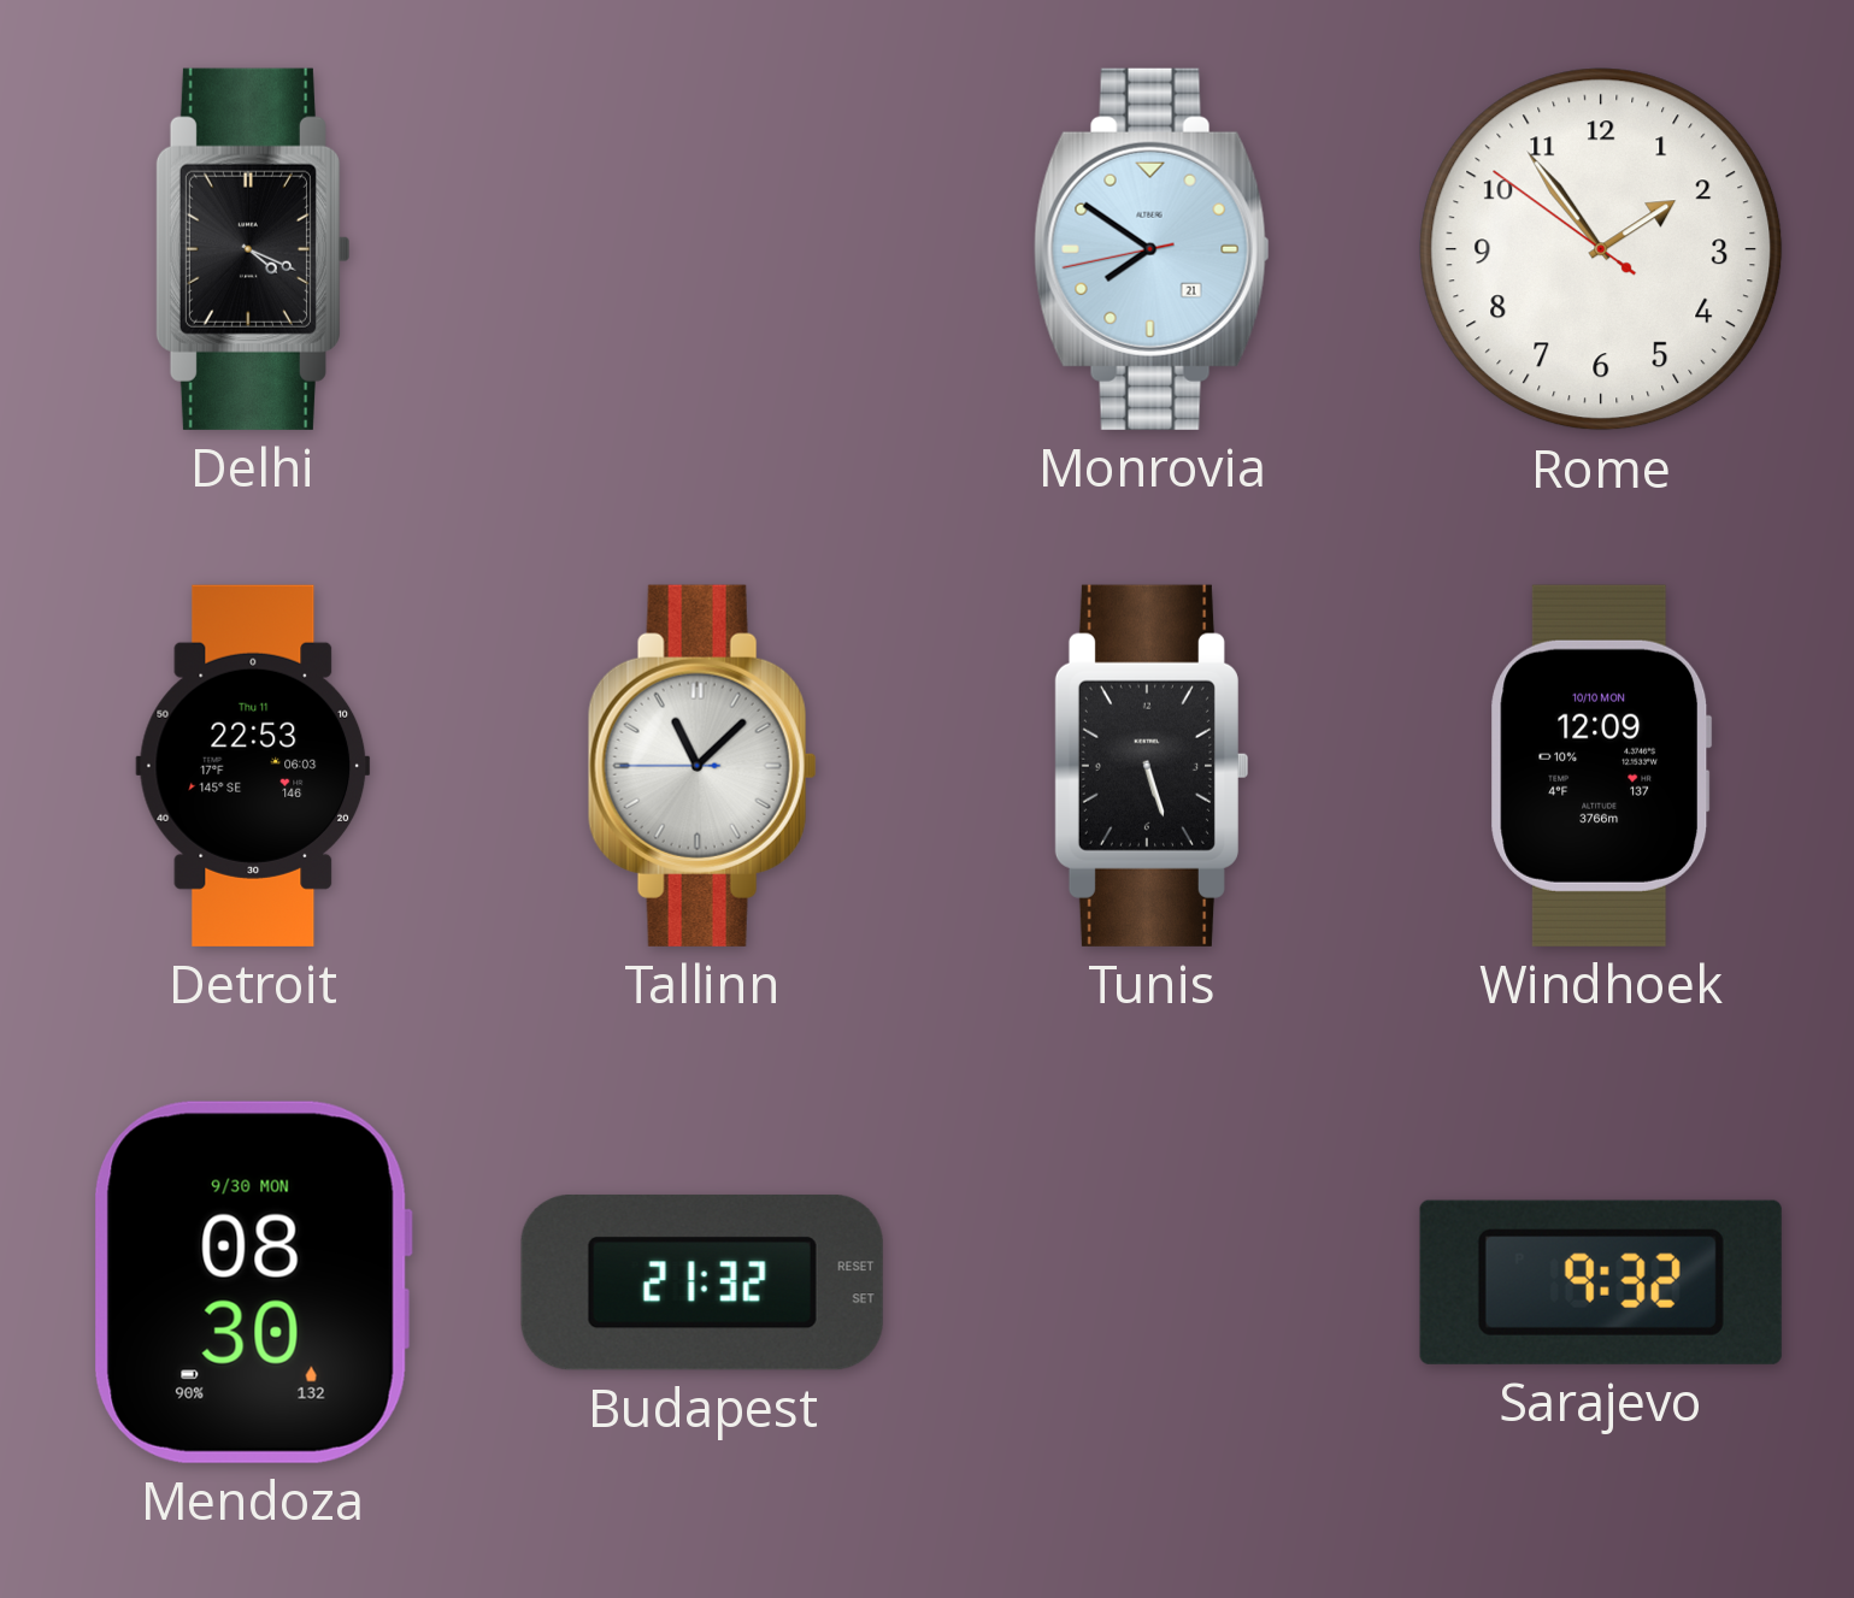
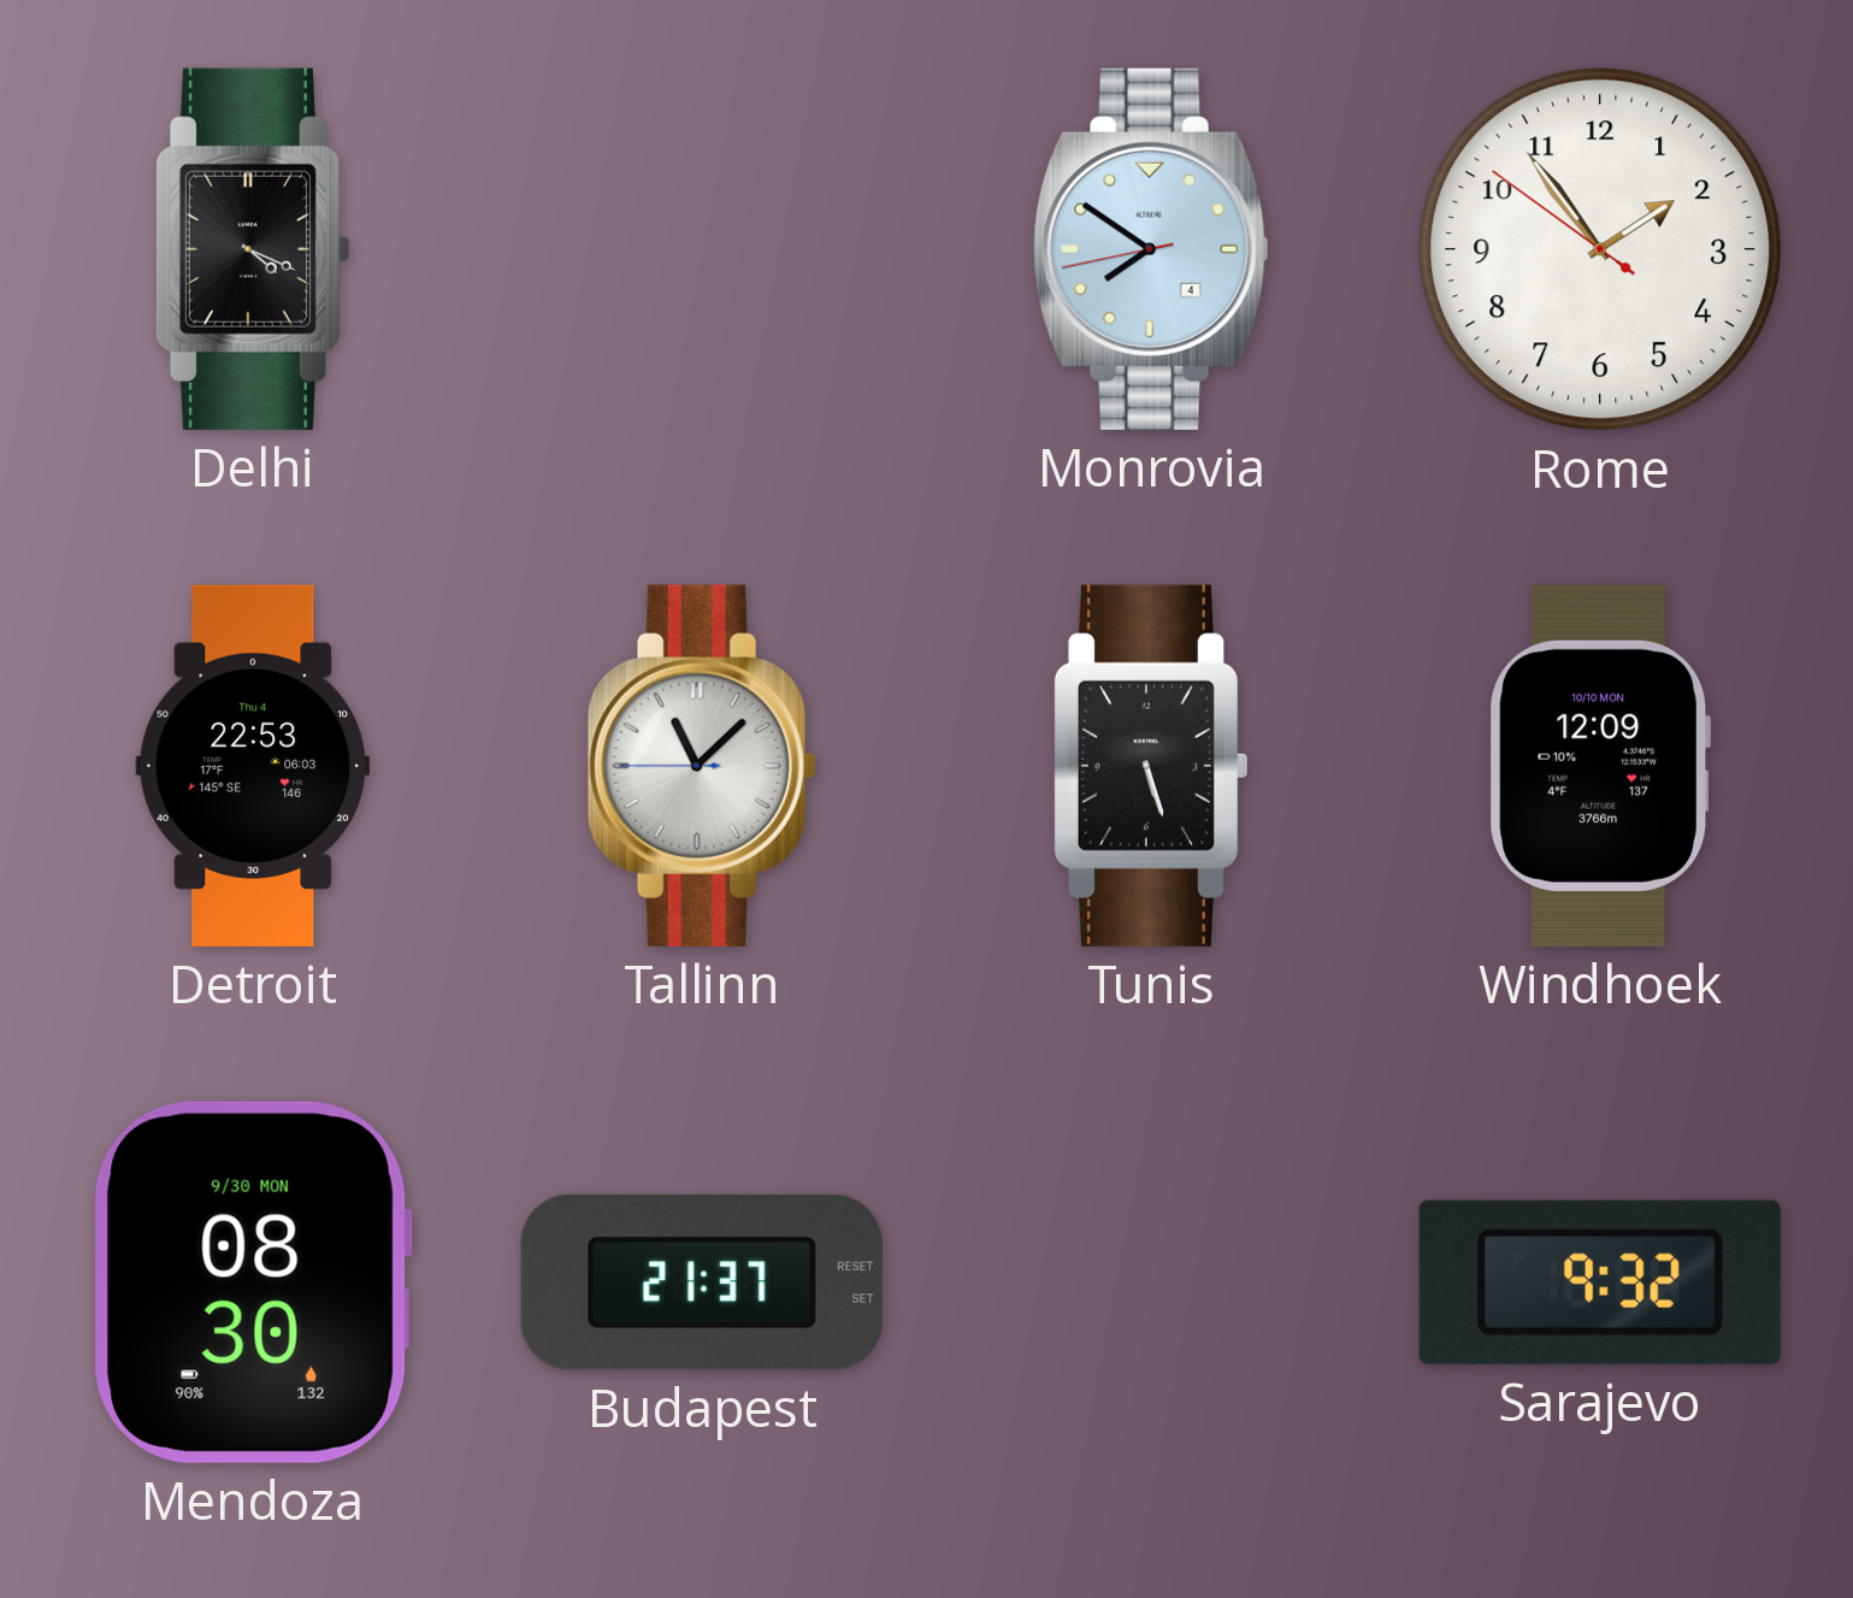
Monrovia date: 21 -> 4
Detroit date: Thu 11 -> Thu 4
Budapest: 21:32 -> 21:37
